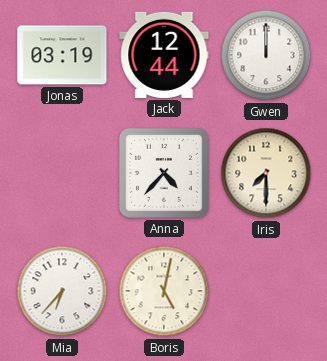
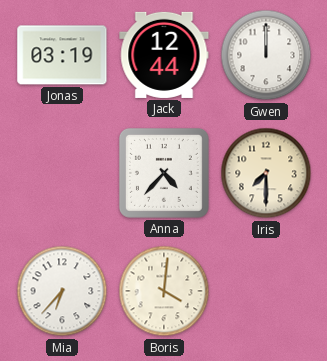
Boris: 5:02 -> 4:01
